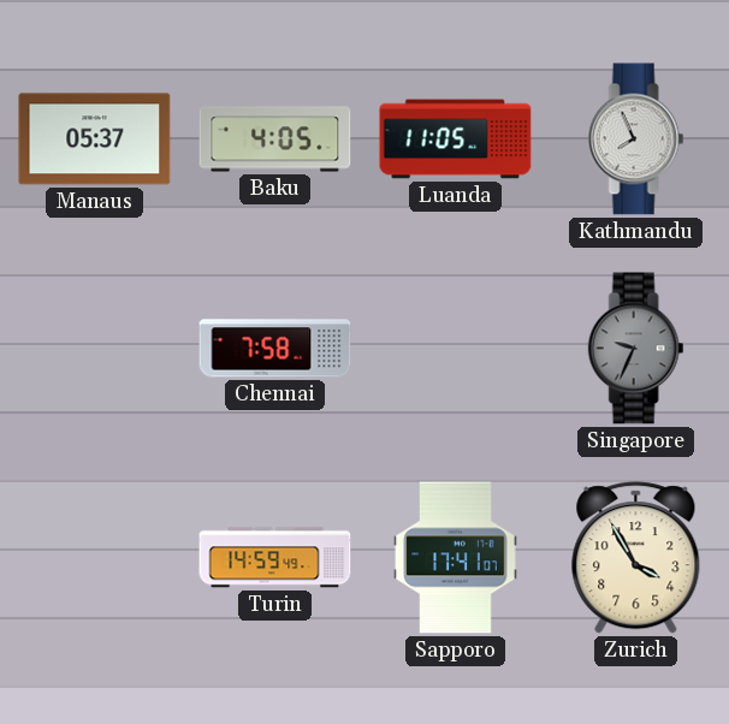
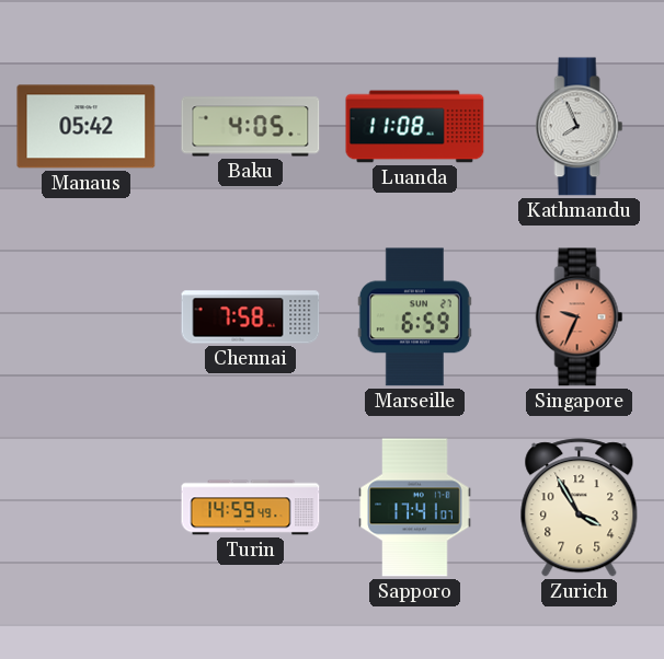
Manaus: 05:37 -> 05:42
Luanda: 11:05 -> 11:08
Marseille: none -> 6:59
Singapore dial: grey -> salmon
